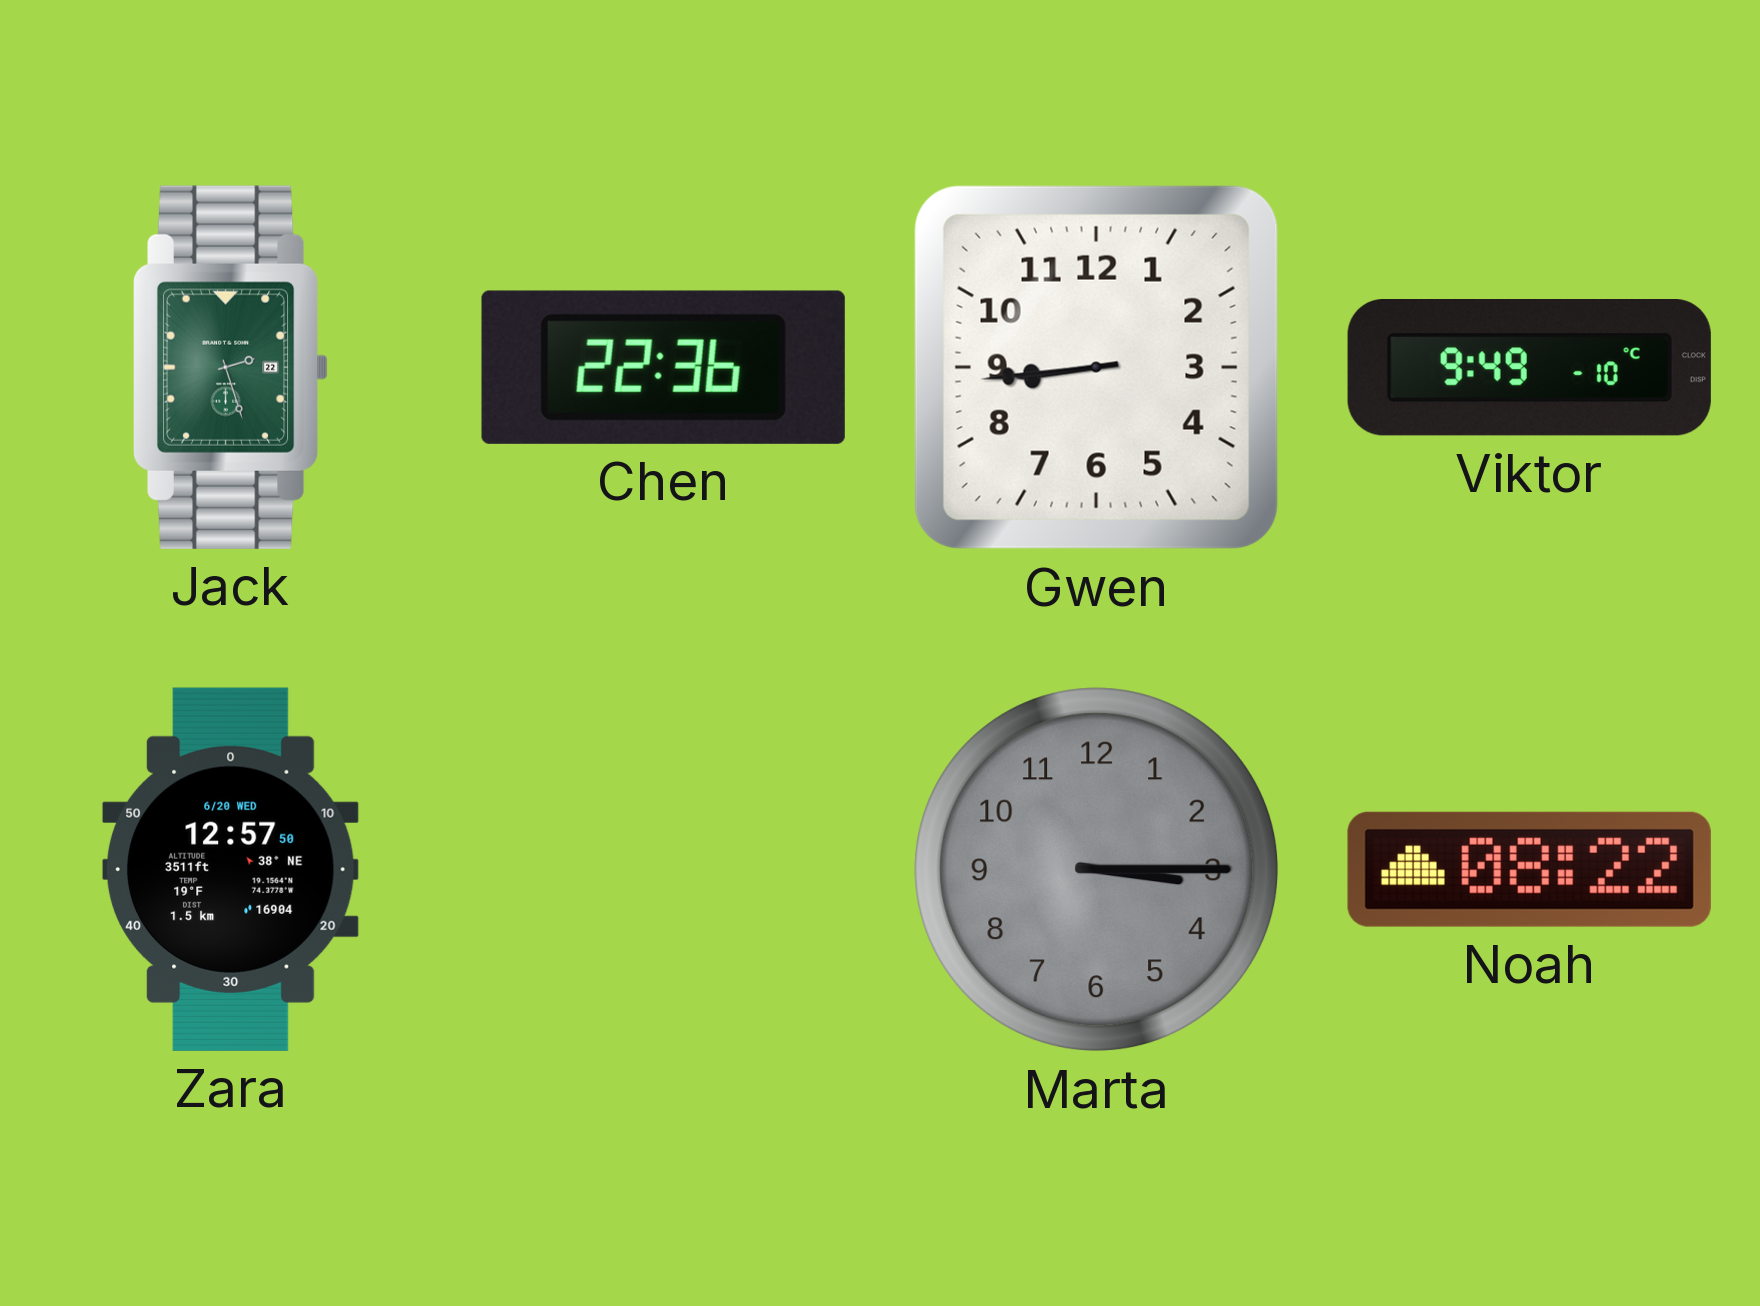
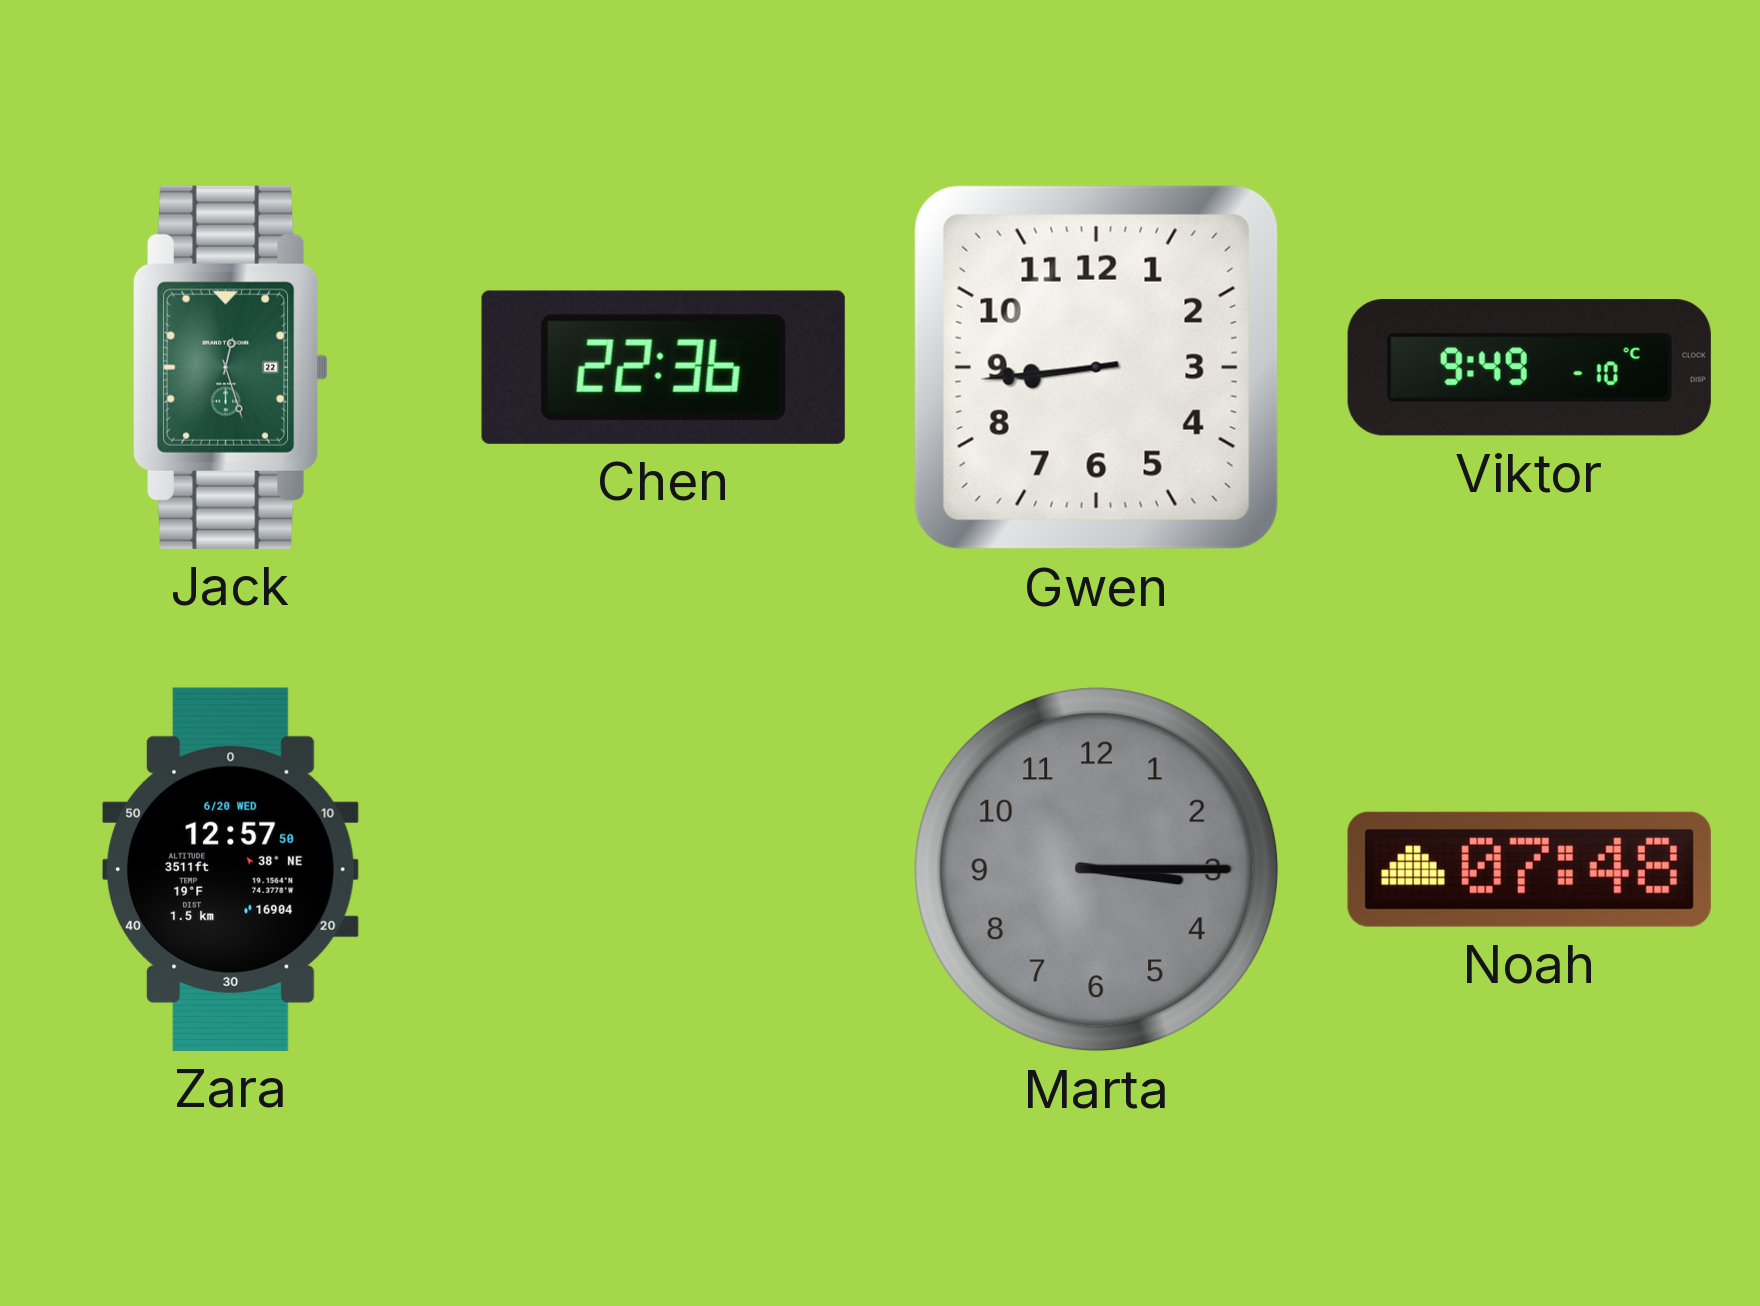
Jack: 2:27 -> 12:27
Noah: 08:22 -> 07:48
